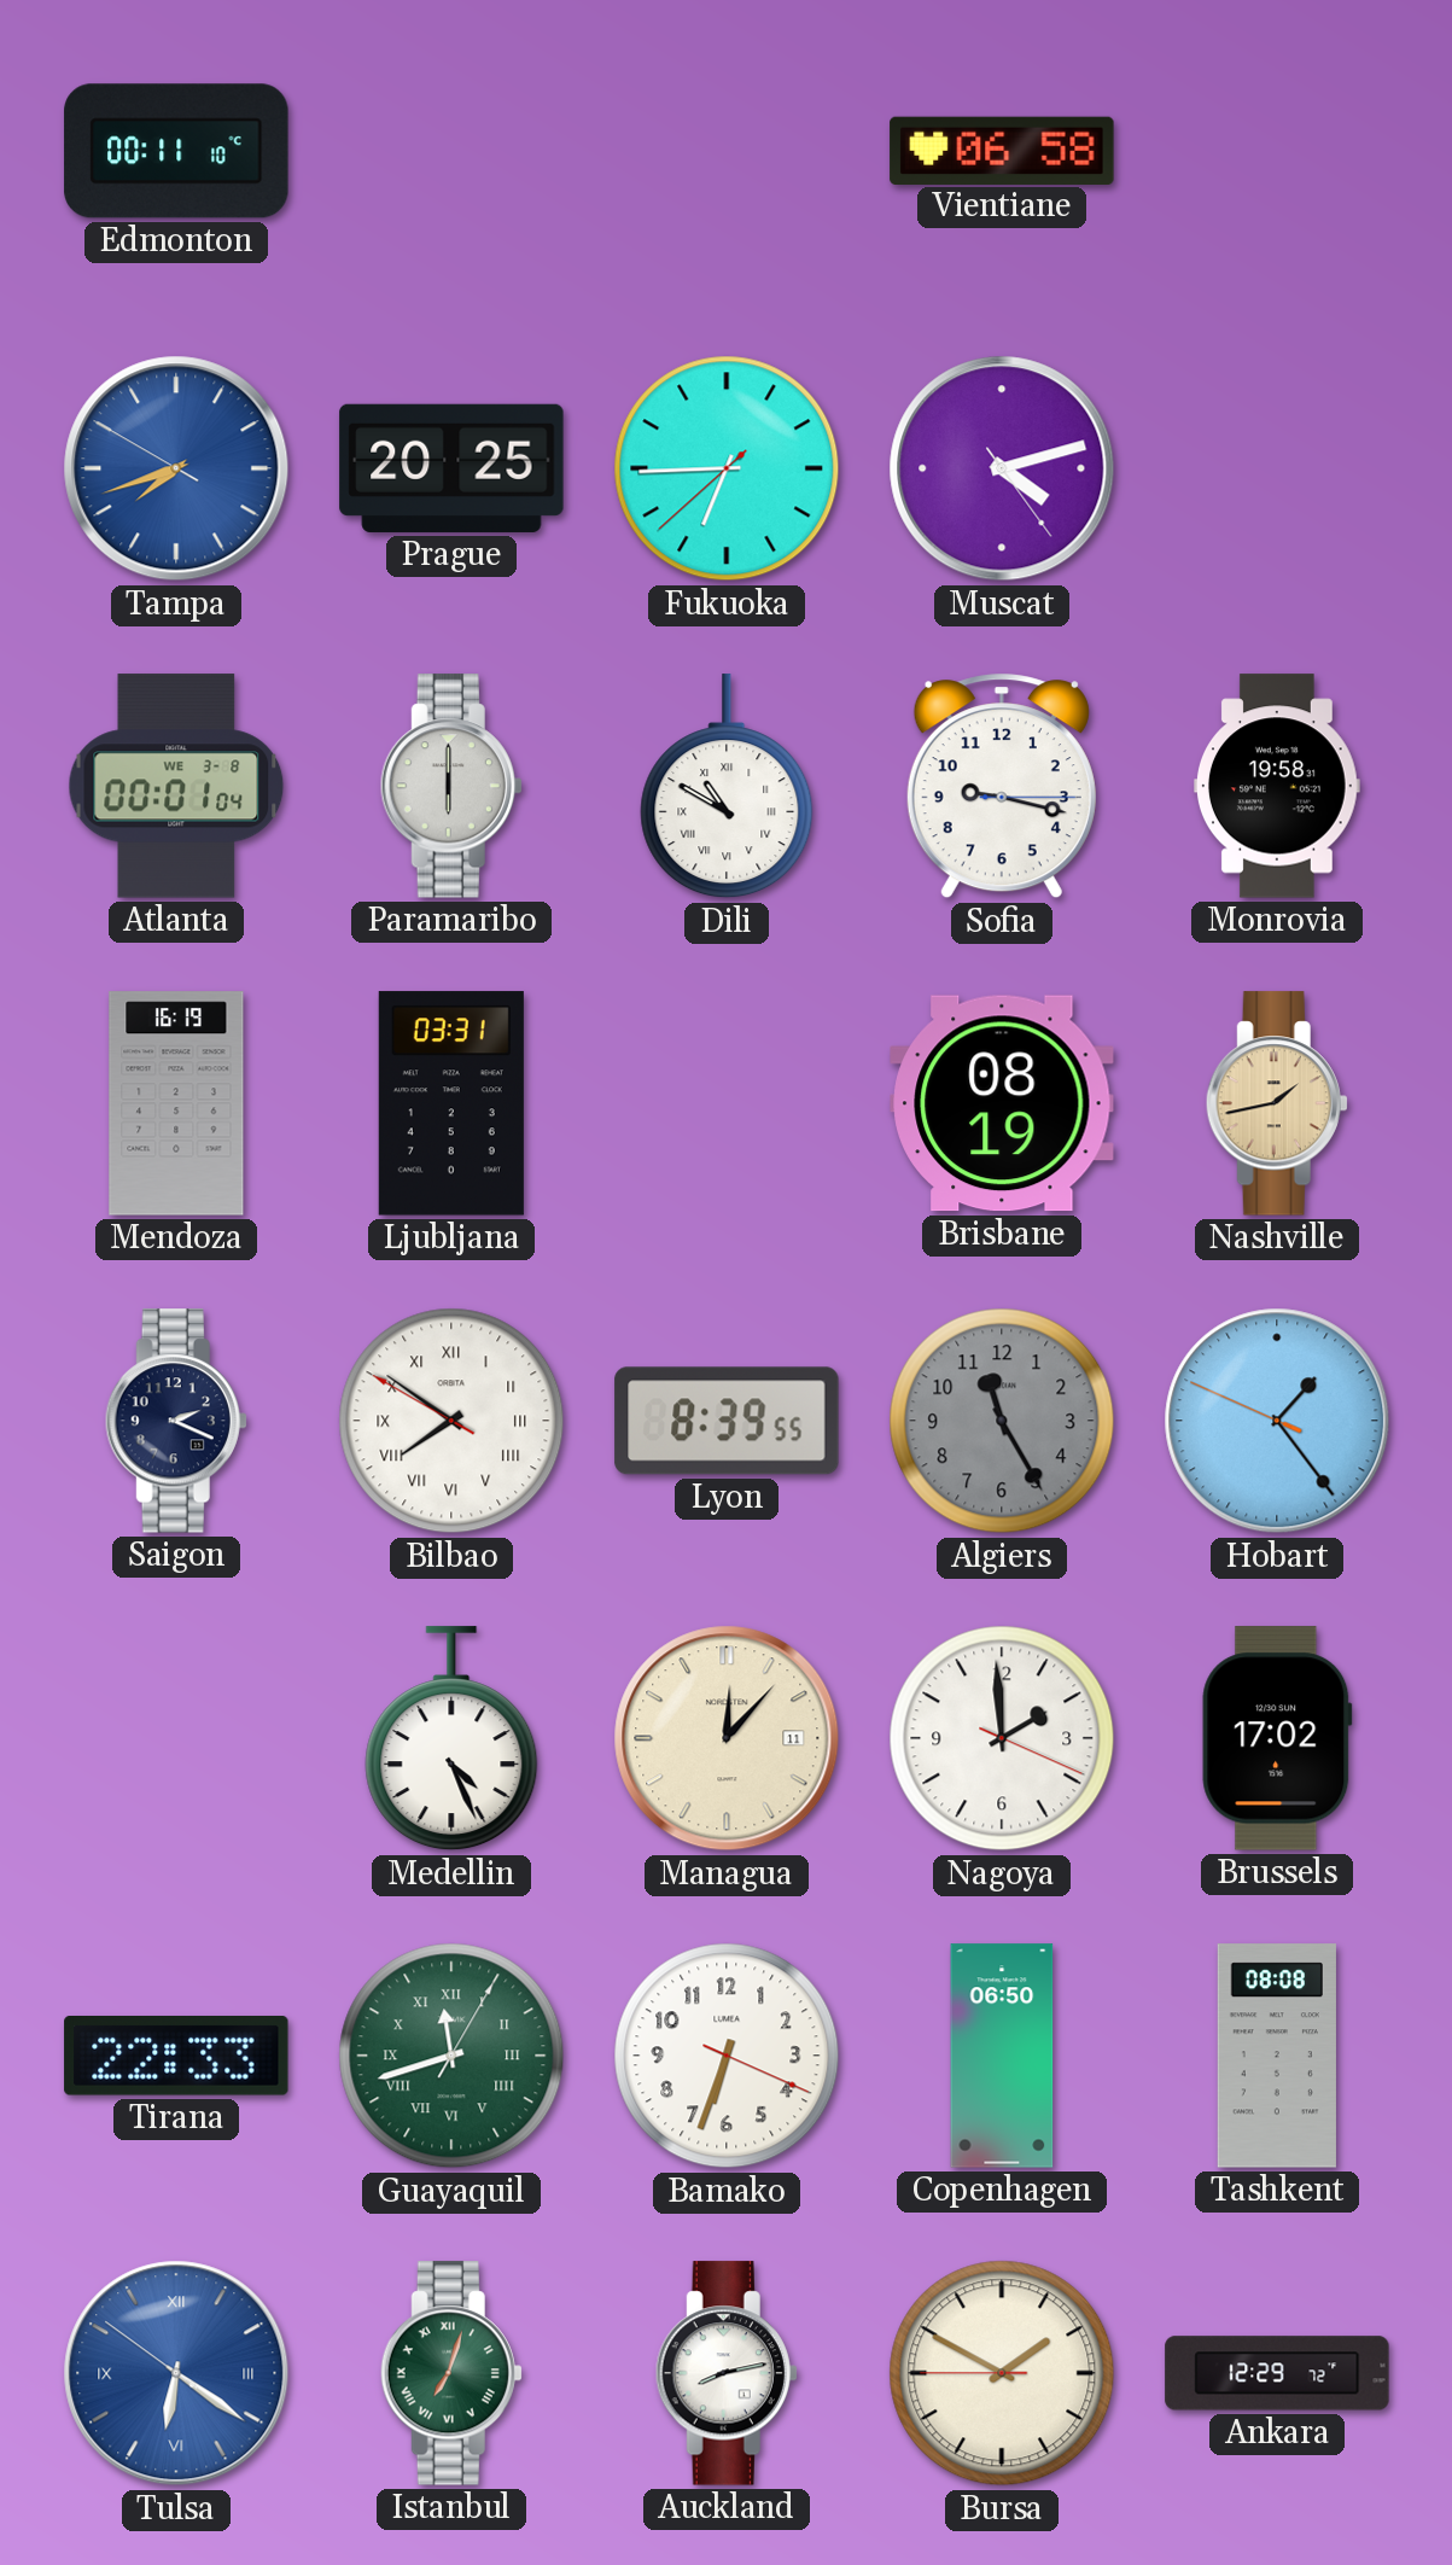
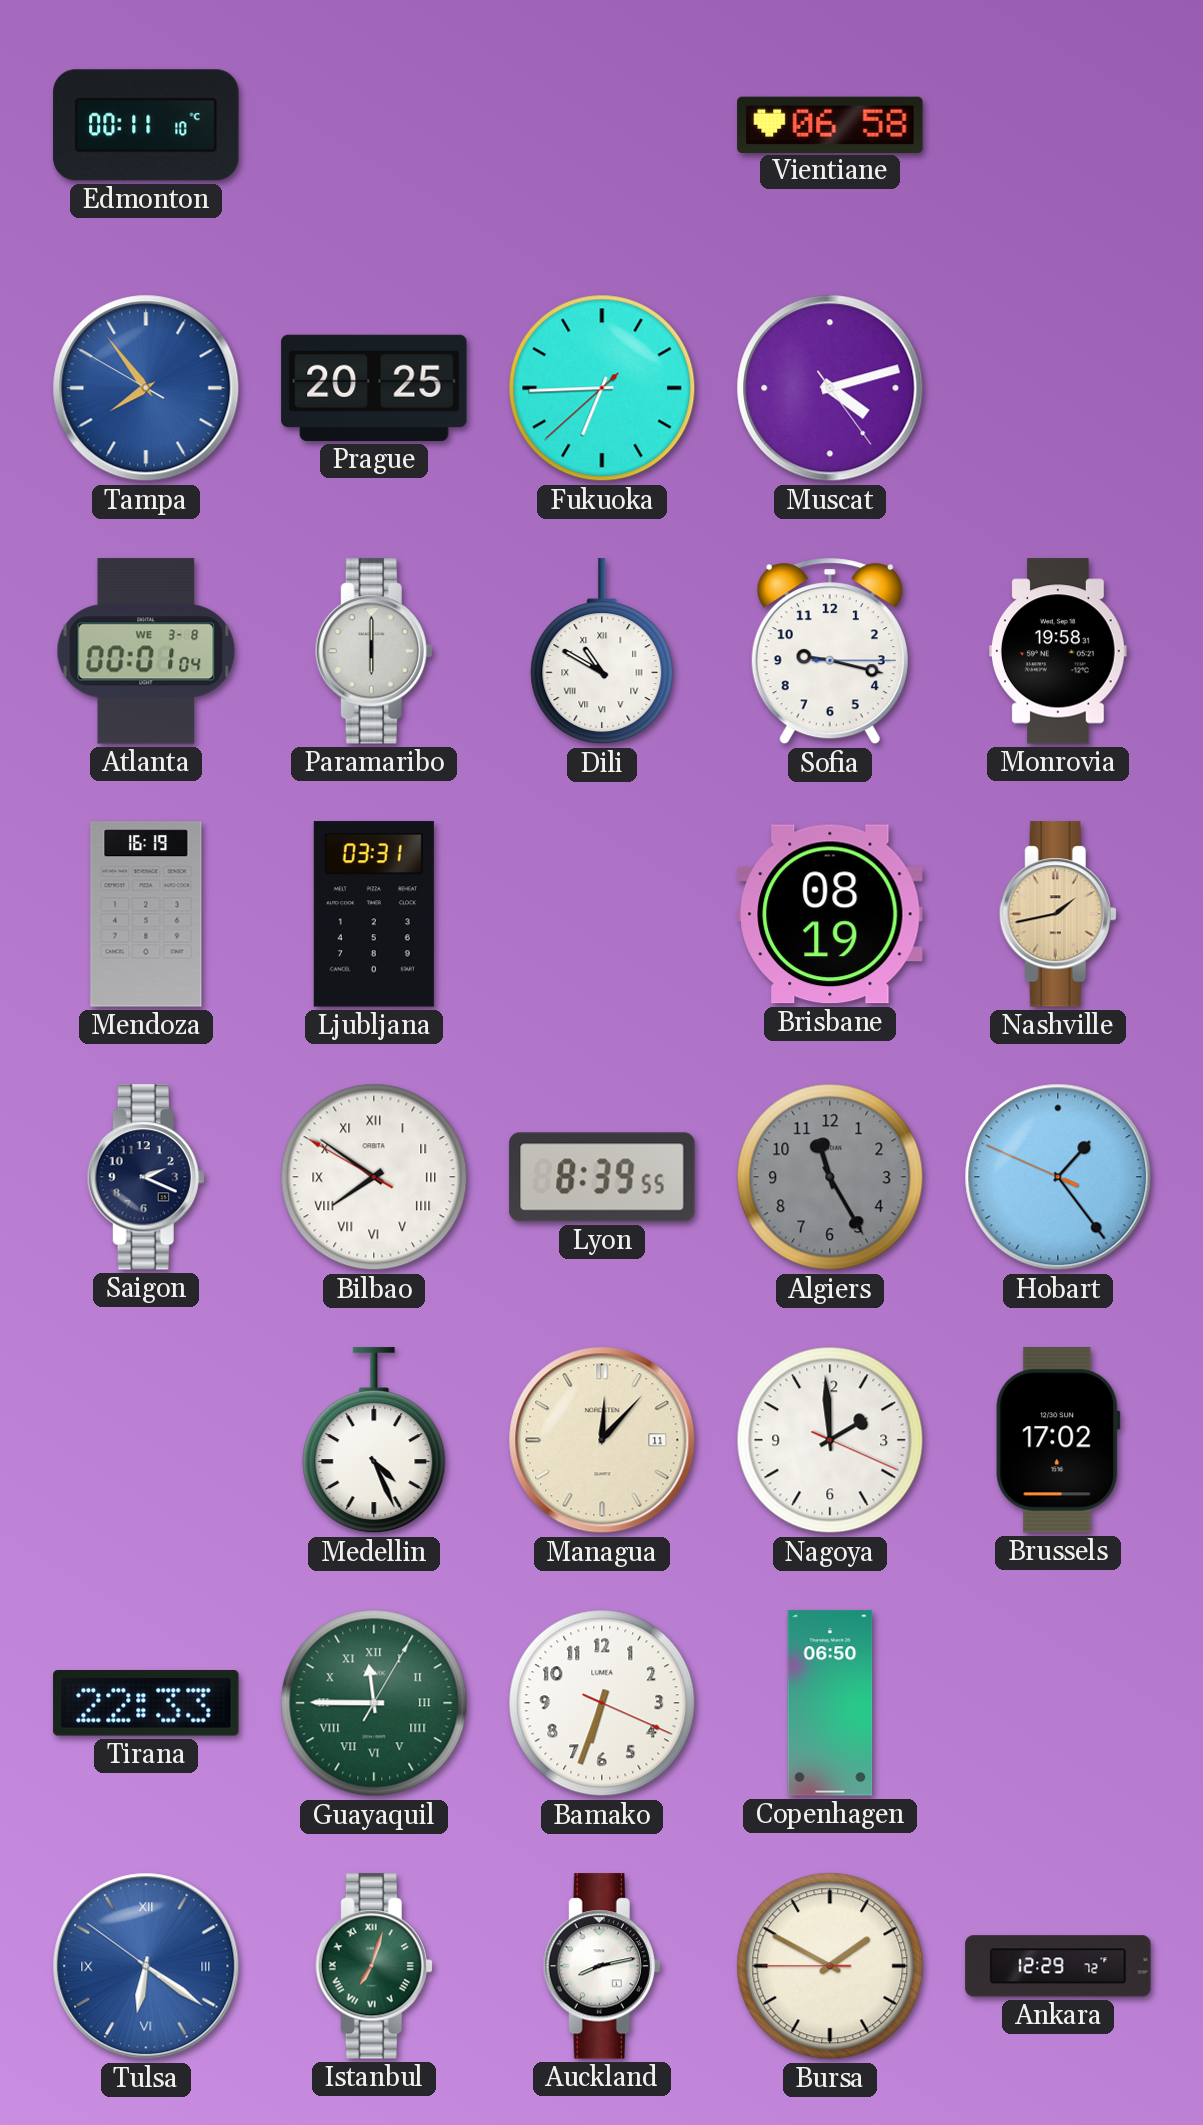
Tampa: 7:41 -> 7:53
Guayaquil: 11:42 -> 11:45
Tashkent: 08:08 -> none
